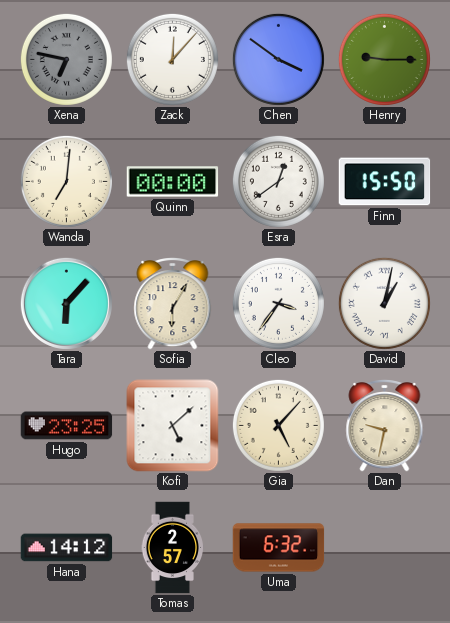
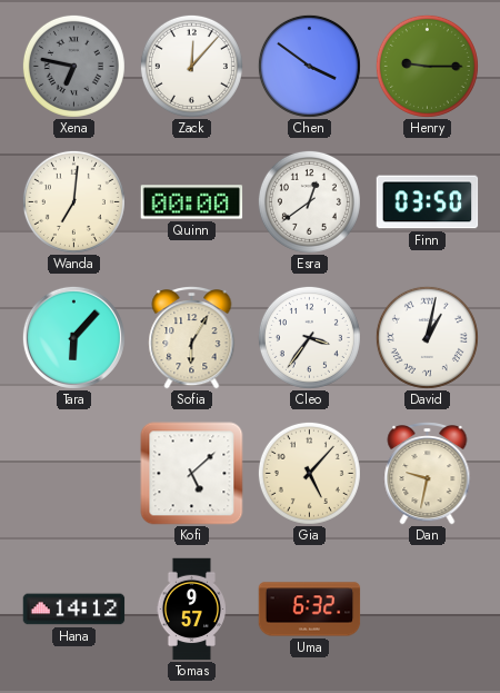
Finn: 15:50 -> 03:50
Hugo: 23:25 -> none
Tomas: 2:57 -> 9:57
